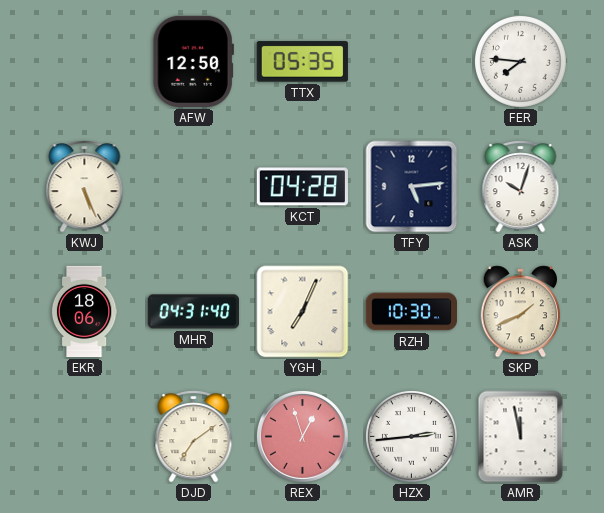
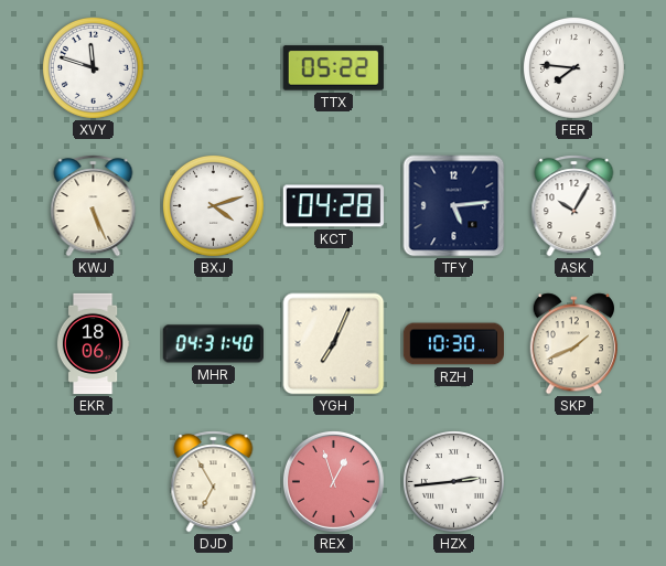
XVY: none -> 11:48
AFW: 12:50 -> none
TTX: 05:35 -> 05:22
BXJ: none -> 4:12
ASK: 10:03 -> 10:05
DJD: 7:09 -> 6:55
AMR: 11:58 -> none
